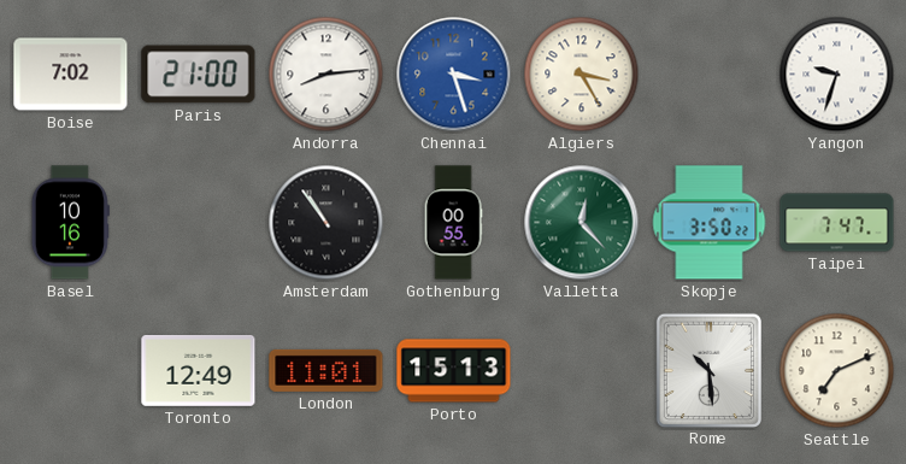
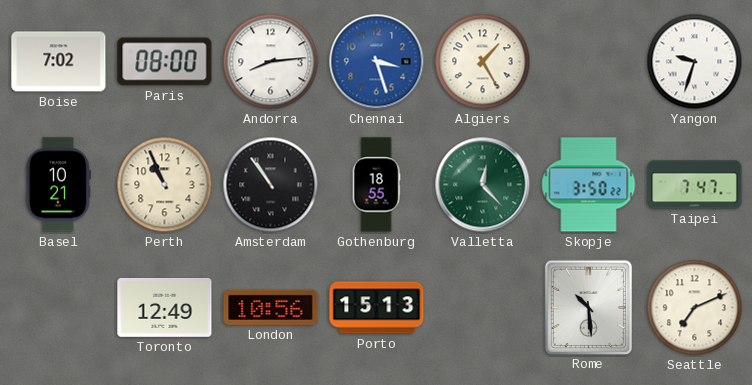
Paris: 21:00 -> 08:00
Algiers: 3:25 -> 1:25
Basel: 10:16 -> 10:21
Perth: none -> 10:56
Gothenburg: 00:55 -> 18:55
London: 11:01 -> 10:56
